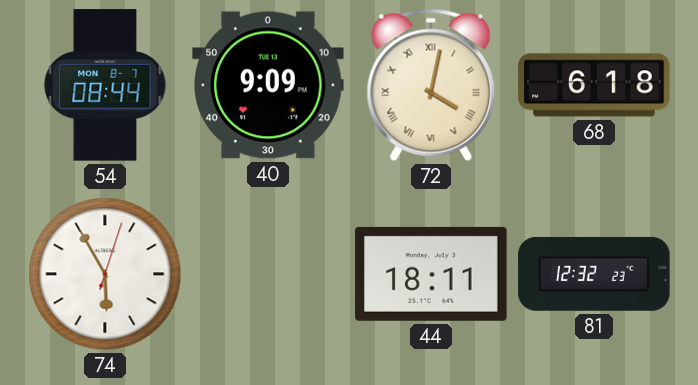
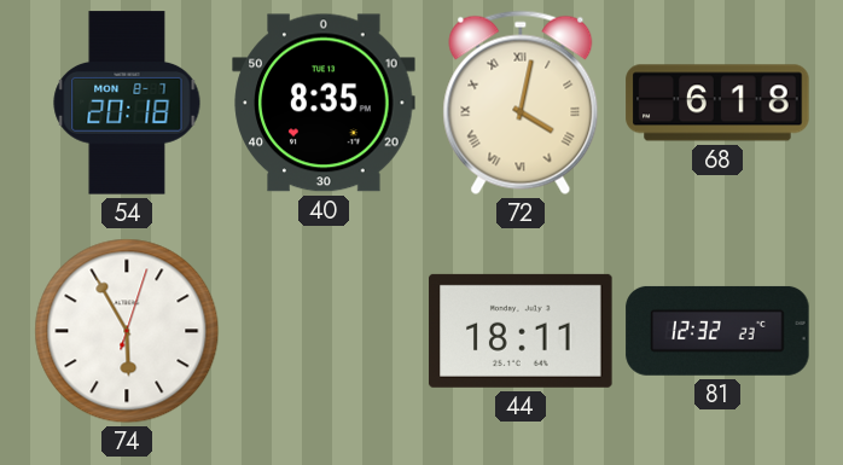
54: 08:44 -> 20:18
40: 9:09 -> 8:35
